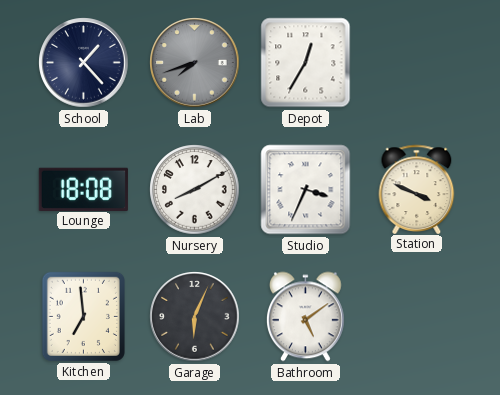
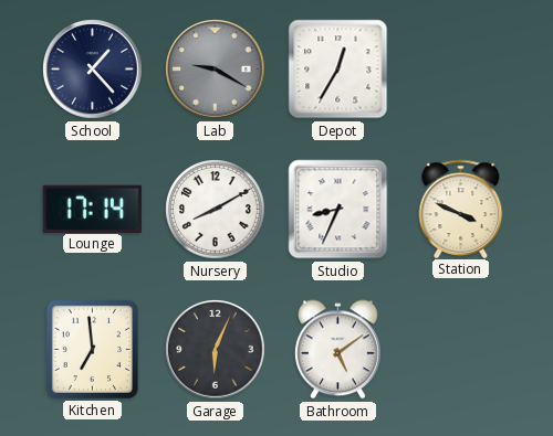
Lab: 7:42 -> 9:20
Lounge: 18:08 -> 17:14
Studio: 3:34 -> 8:34
